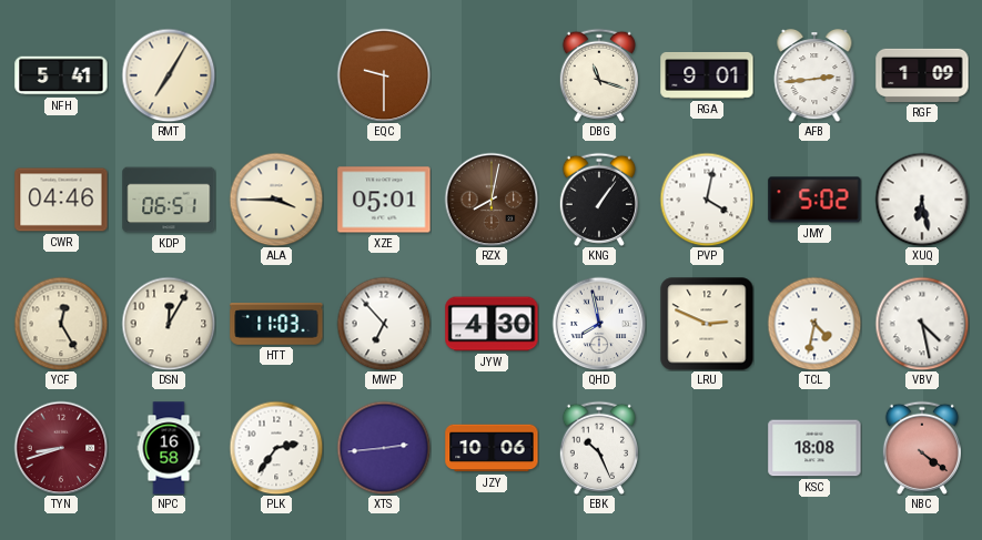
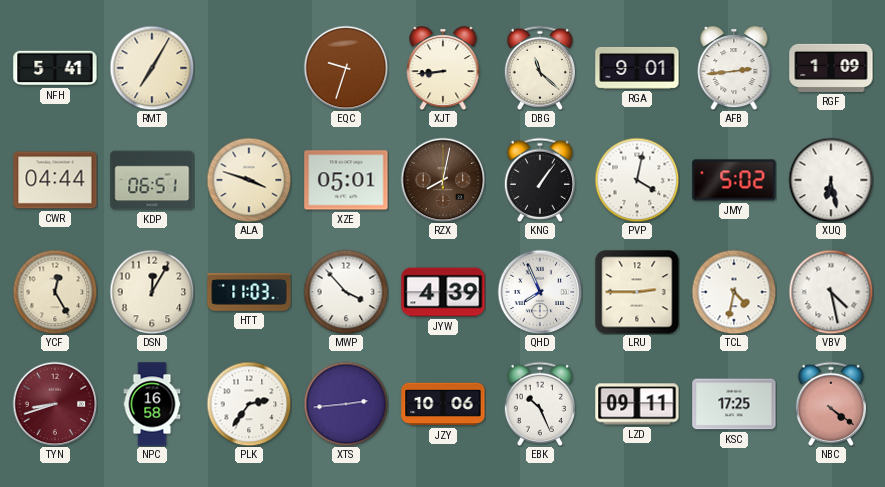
EQC: 9:30 -> 9:33
XJT: none -> 8:44
DBG: 11:18 -> 11:22
CWR: 04:46 -> 04:44
ALA: 3:45 -> 3:48
MWP: 6:53 -> 3:53
JYW: 4:30 -> 4:39
QHD: 7:58 -> 7:56
LRU: 2:49 -> 2:45
LZD: none -> 09:11
KSC: 18:08 -> 17:25
